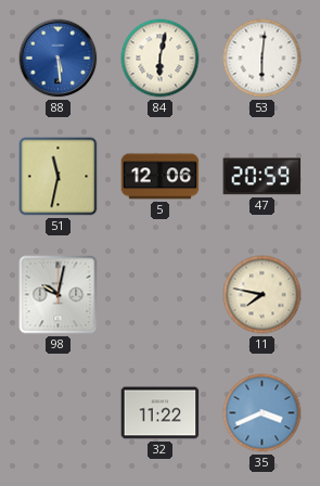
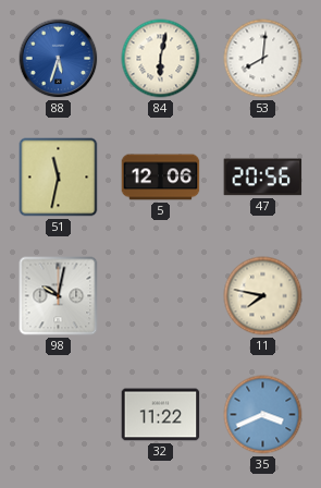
88: 5:29 -> 5:33
53: 6:01 -> 8:01
47: 20:59 -> 20:56
